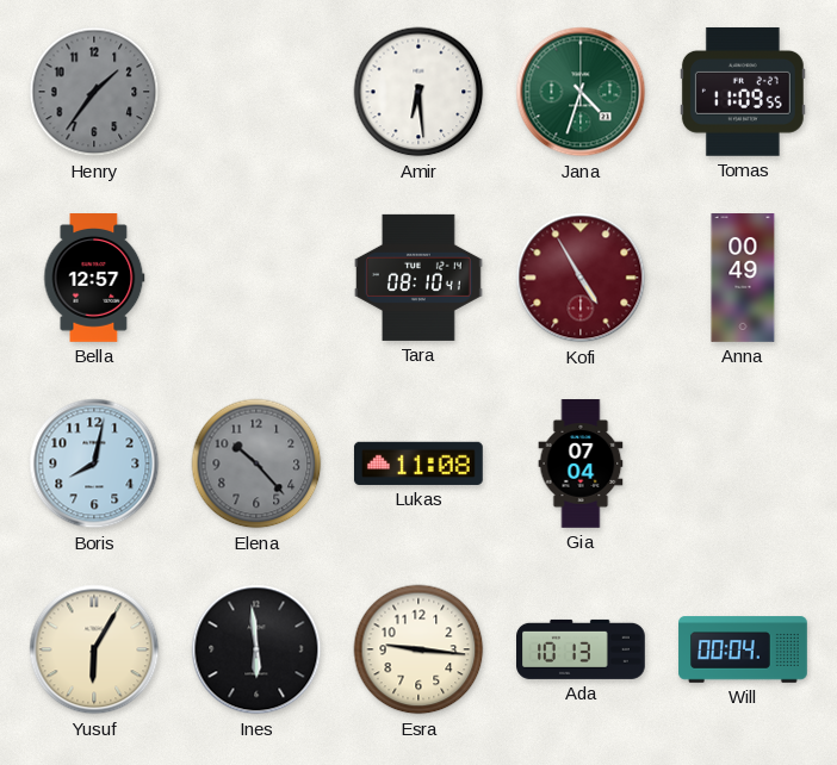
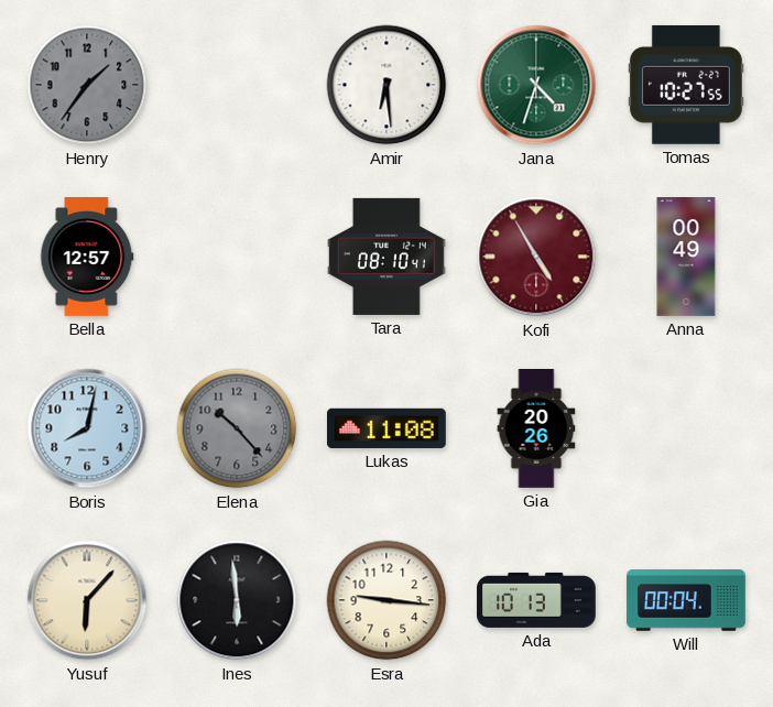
Tomas: 11:09 -> 10:27
Gia: 07:04 -> 20:26
Yusuf: 6:05 -> 6:07
